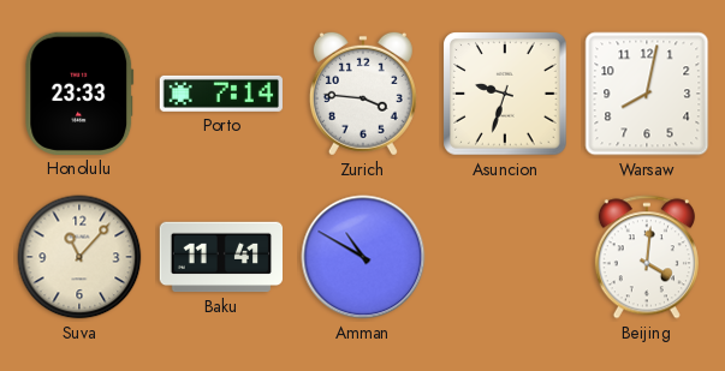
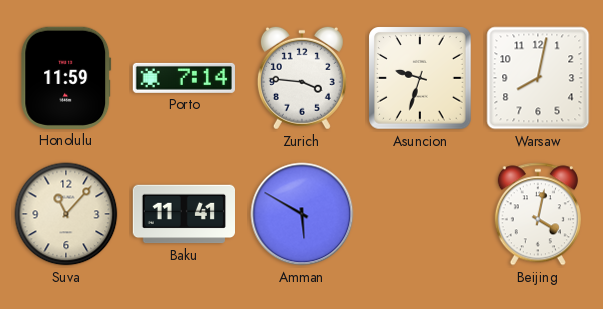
Honolulu: 23:33 -> 11:59
Amman: 10:50 -> 5:50
Beijing: 4:01 -> 4:02
